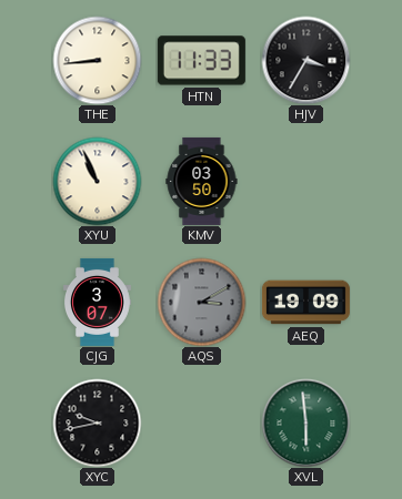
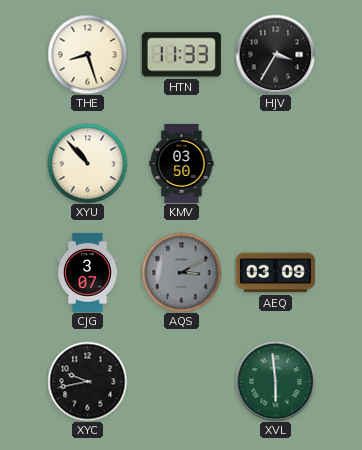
THE: 8:44 -> 8:27
XYU: 10:56 -> 10:53
AEQ: 19:09 -> 03:09
